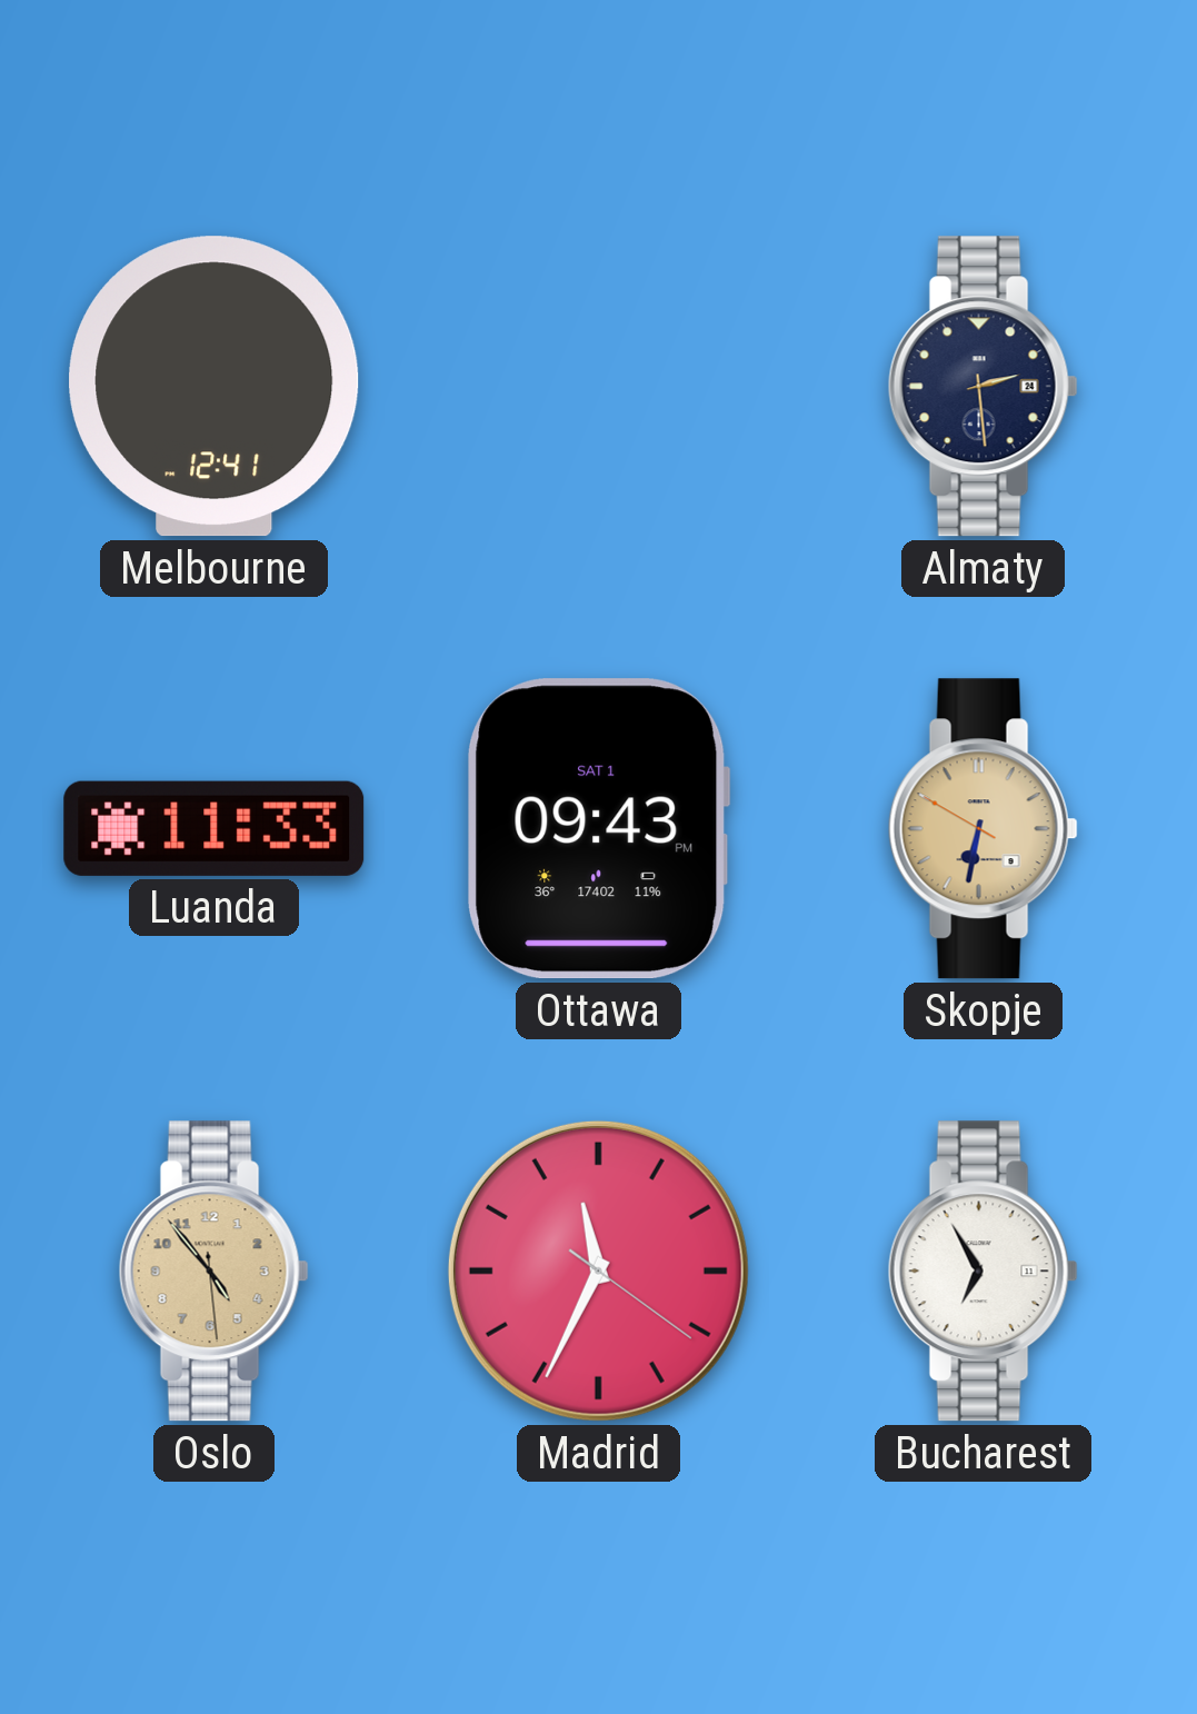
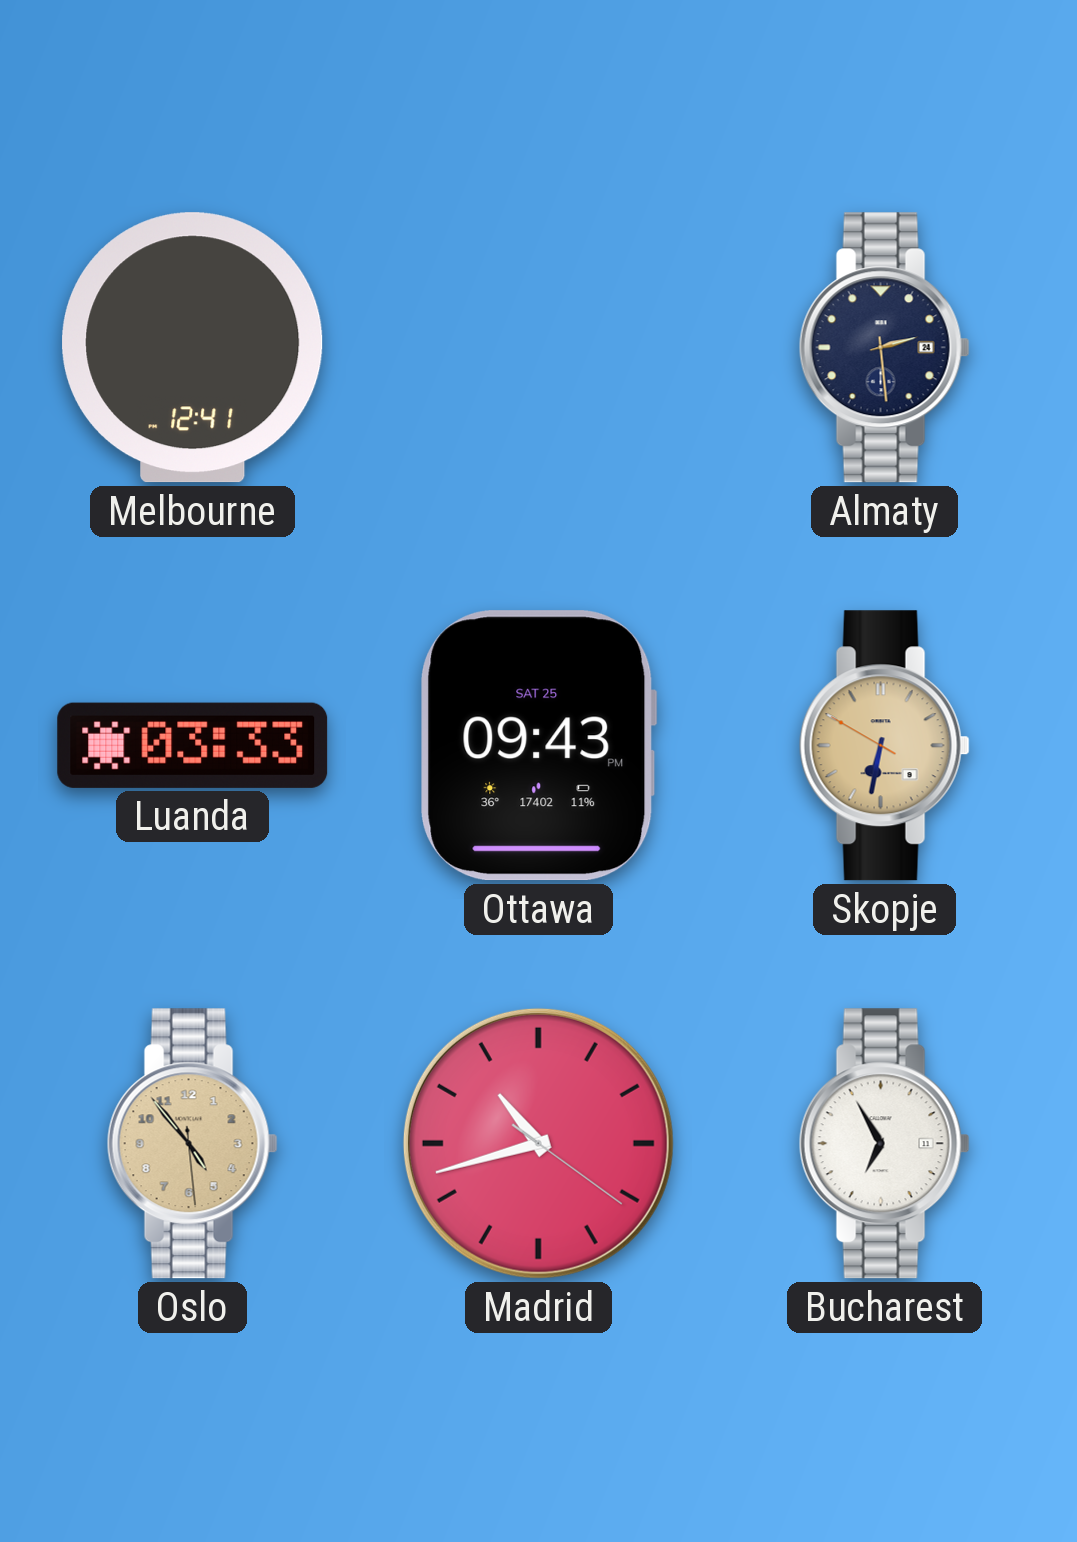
Luanda: 11:33 -> 03:33
Ottawa date: SAT 1 -> SAT 25
Madrid: 11:34 -> 10:42
